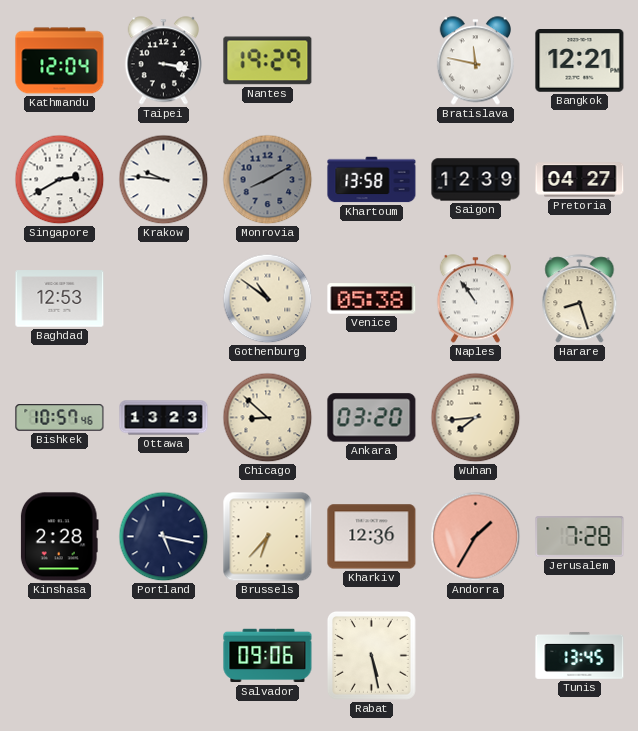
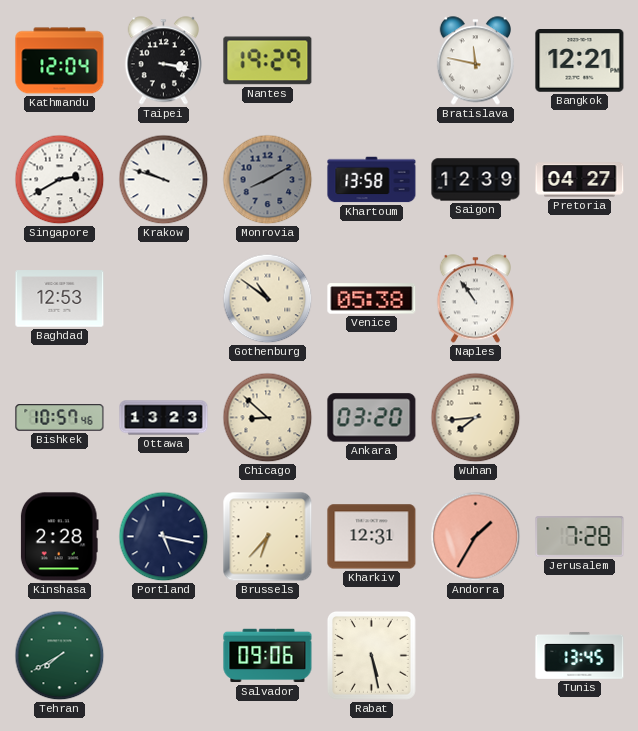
Krakow: 9:46 -> 9:48
Harare: 8:27 -> none
Kharkiv: 12:36 -> 12:31
Tehran: none -> 7:40
